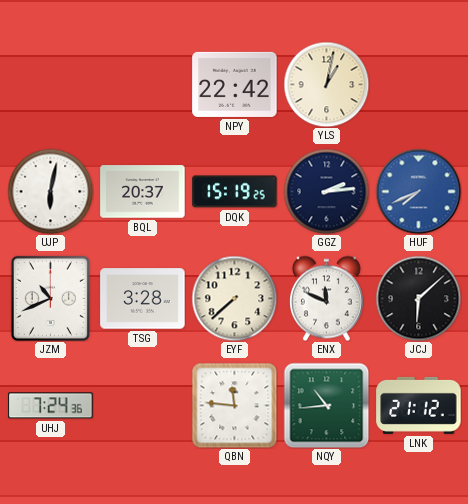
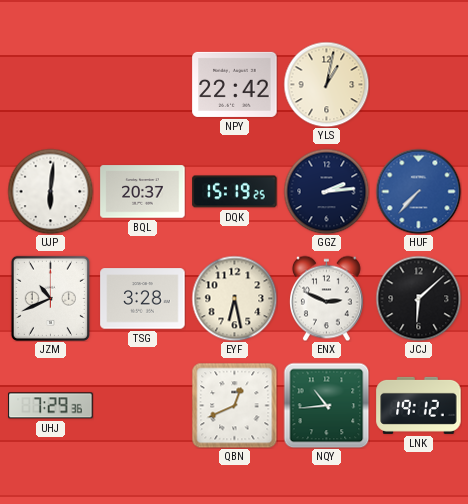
UJP: 6:02 -> 6:01
HUF: 7:41 -> 7:37
EYF: 7:38 -> 6:28
ENX: 11:49 -> 2:49
UHJ: 7:24 -> 7:29
QBN: 11:46 -> 12:41
LNK: 21:12 -> 19:12
